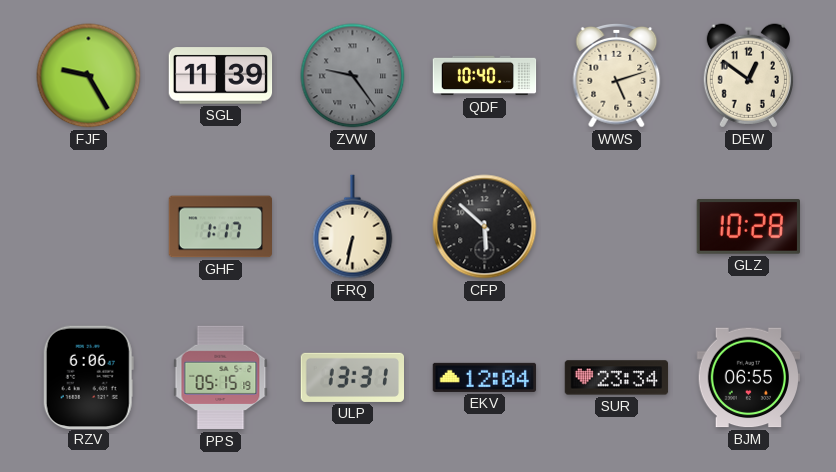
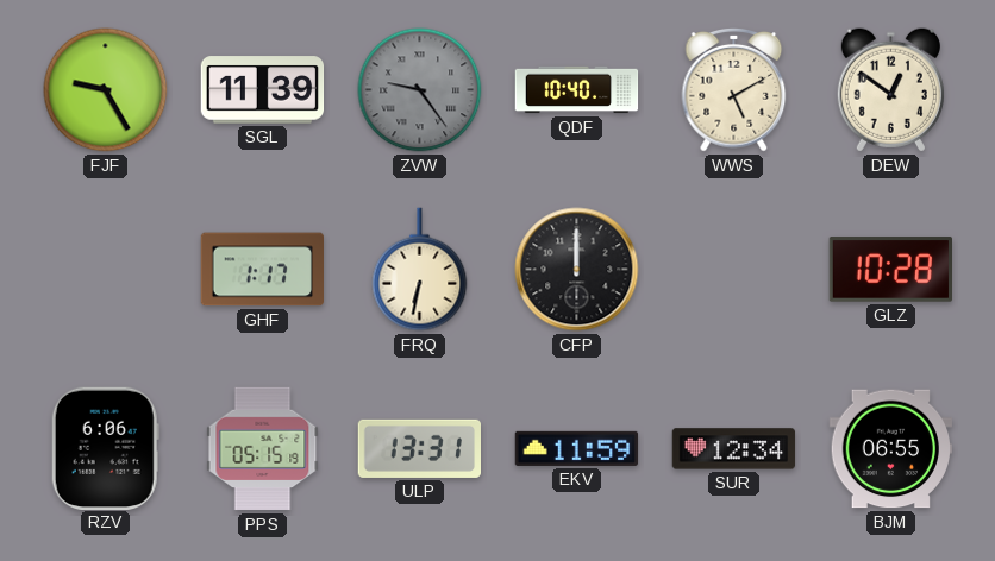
WWS: 5:12 -> 5:10
CFP: 5:52 -> 12:00
EKV: 12:04 -> 11:59
SUR: 23:34 -> 12:34
